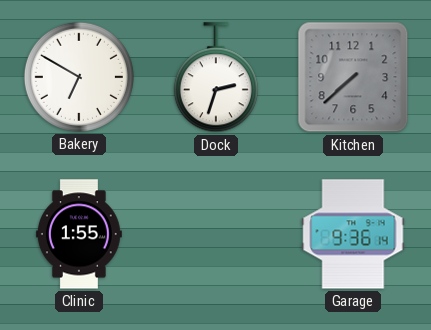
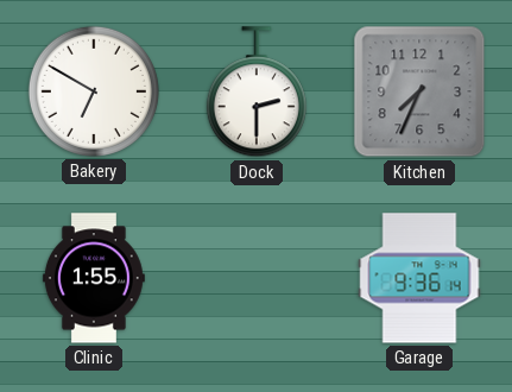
Dock: 2:33 -> 2:30
Kitchen: 7:38 -> 7:34
